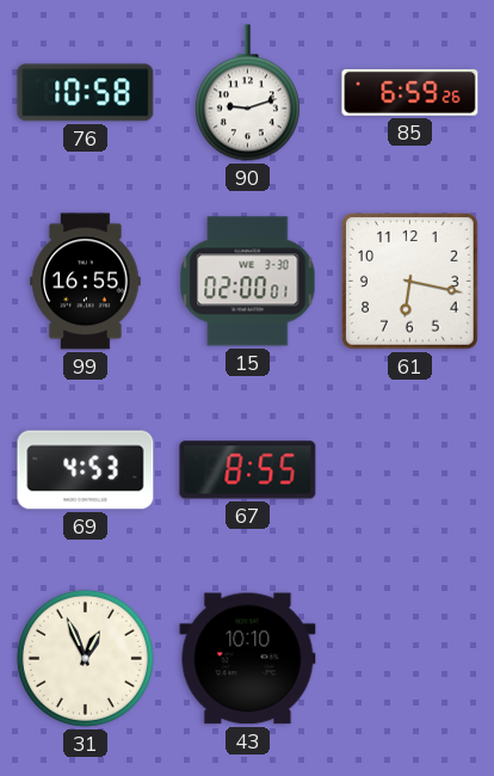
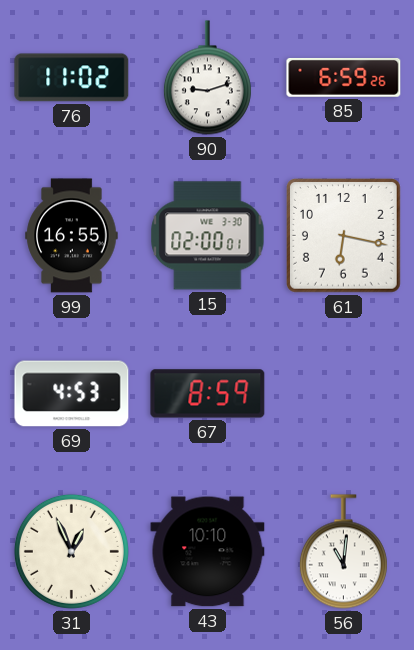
76: 10:58 -> 11:02
67: 8:55 -> 8:59
56: none -> 11:01
